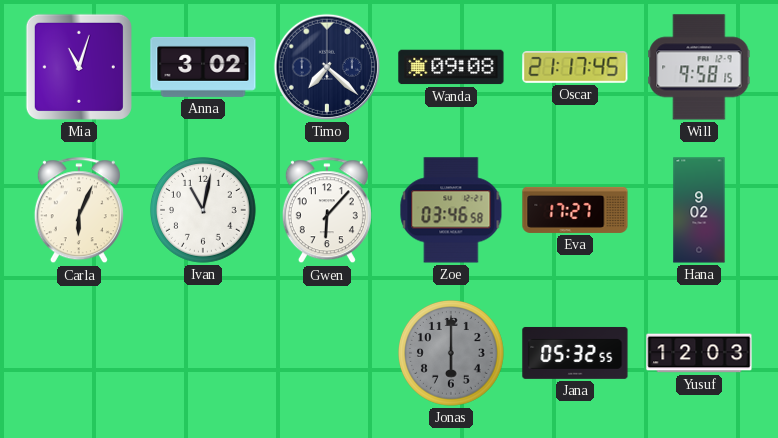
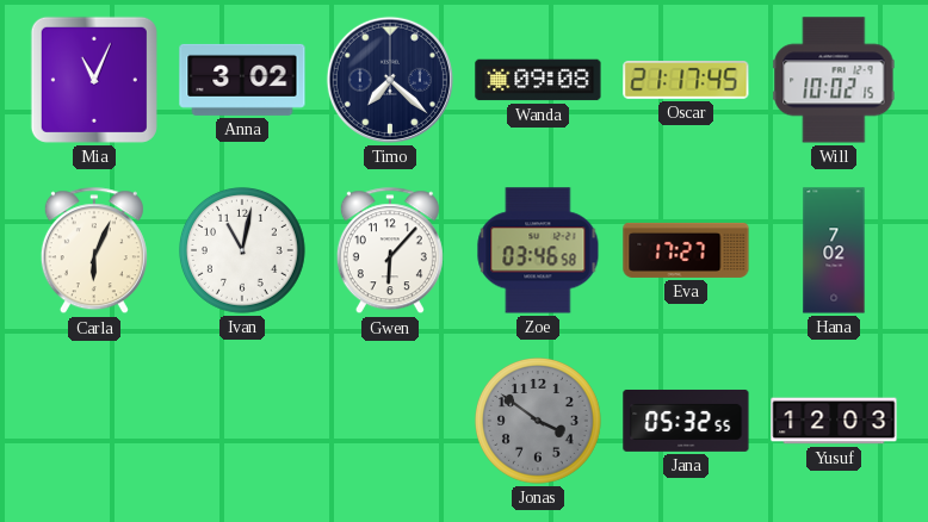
Mia: 11:03 -> 11:04
Will: 9:58 -> 10:02
Hana: 9:02 -> 7:02
Jonas: 6:00 -> 3:51
